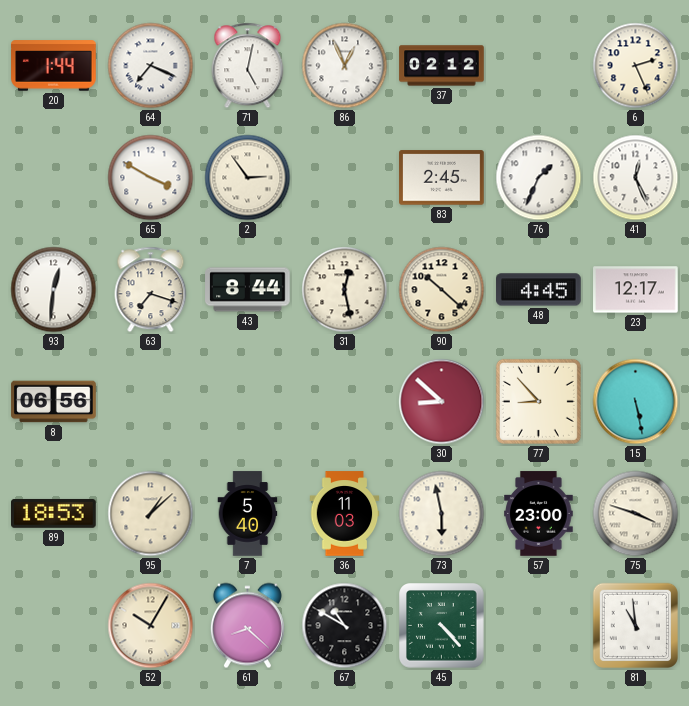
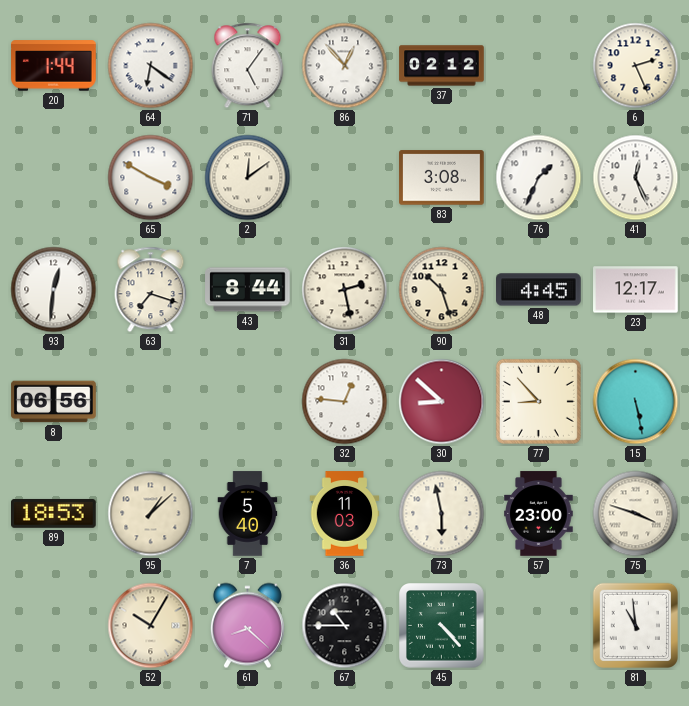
64: 7:19 -> 6:21
71: 5:02 -> 5:06
86: 12:56 -> 12:53
2: 2:54 -> 12:09
83: 2:45 -> 3:08
31: 12:28 -> 2:28
90: 10:22 -> 10:27
32: none -> 12:46
67: 10:50 -> 10:45
